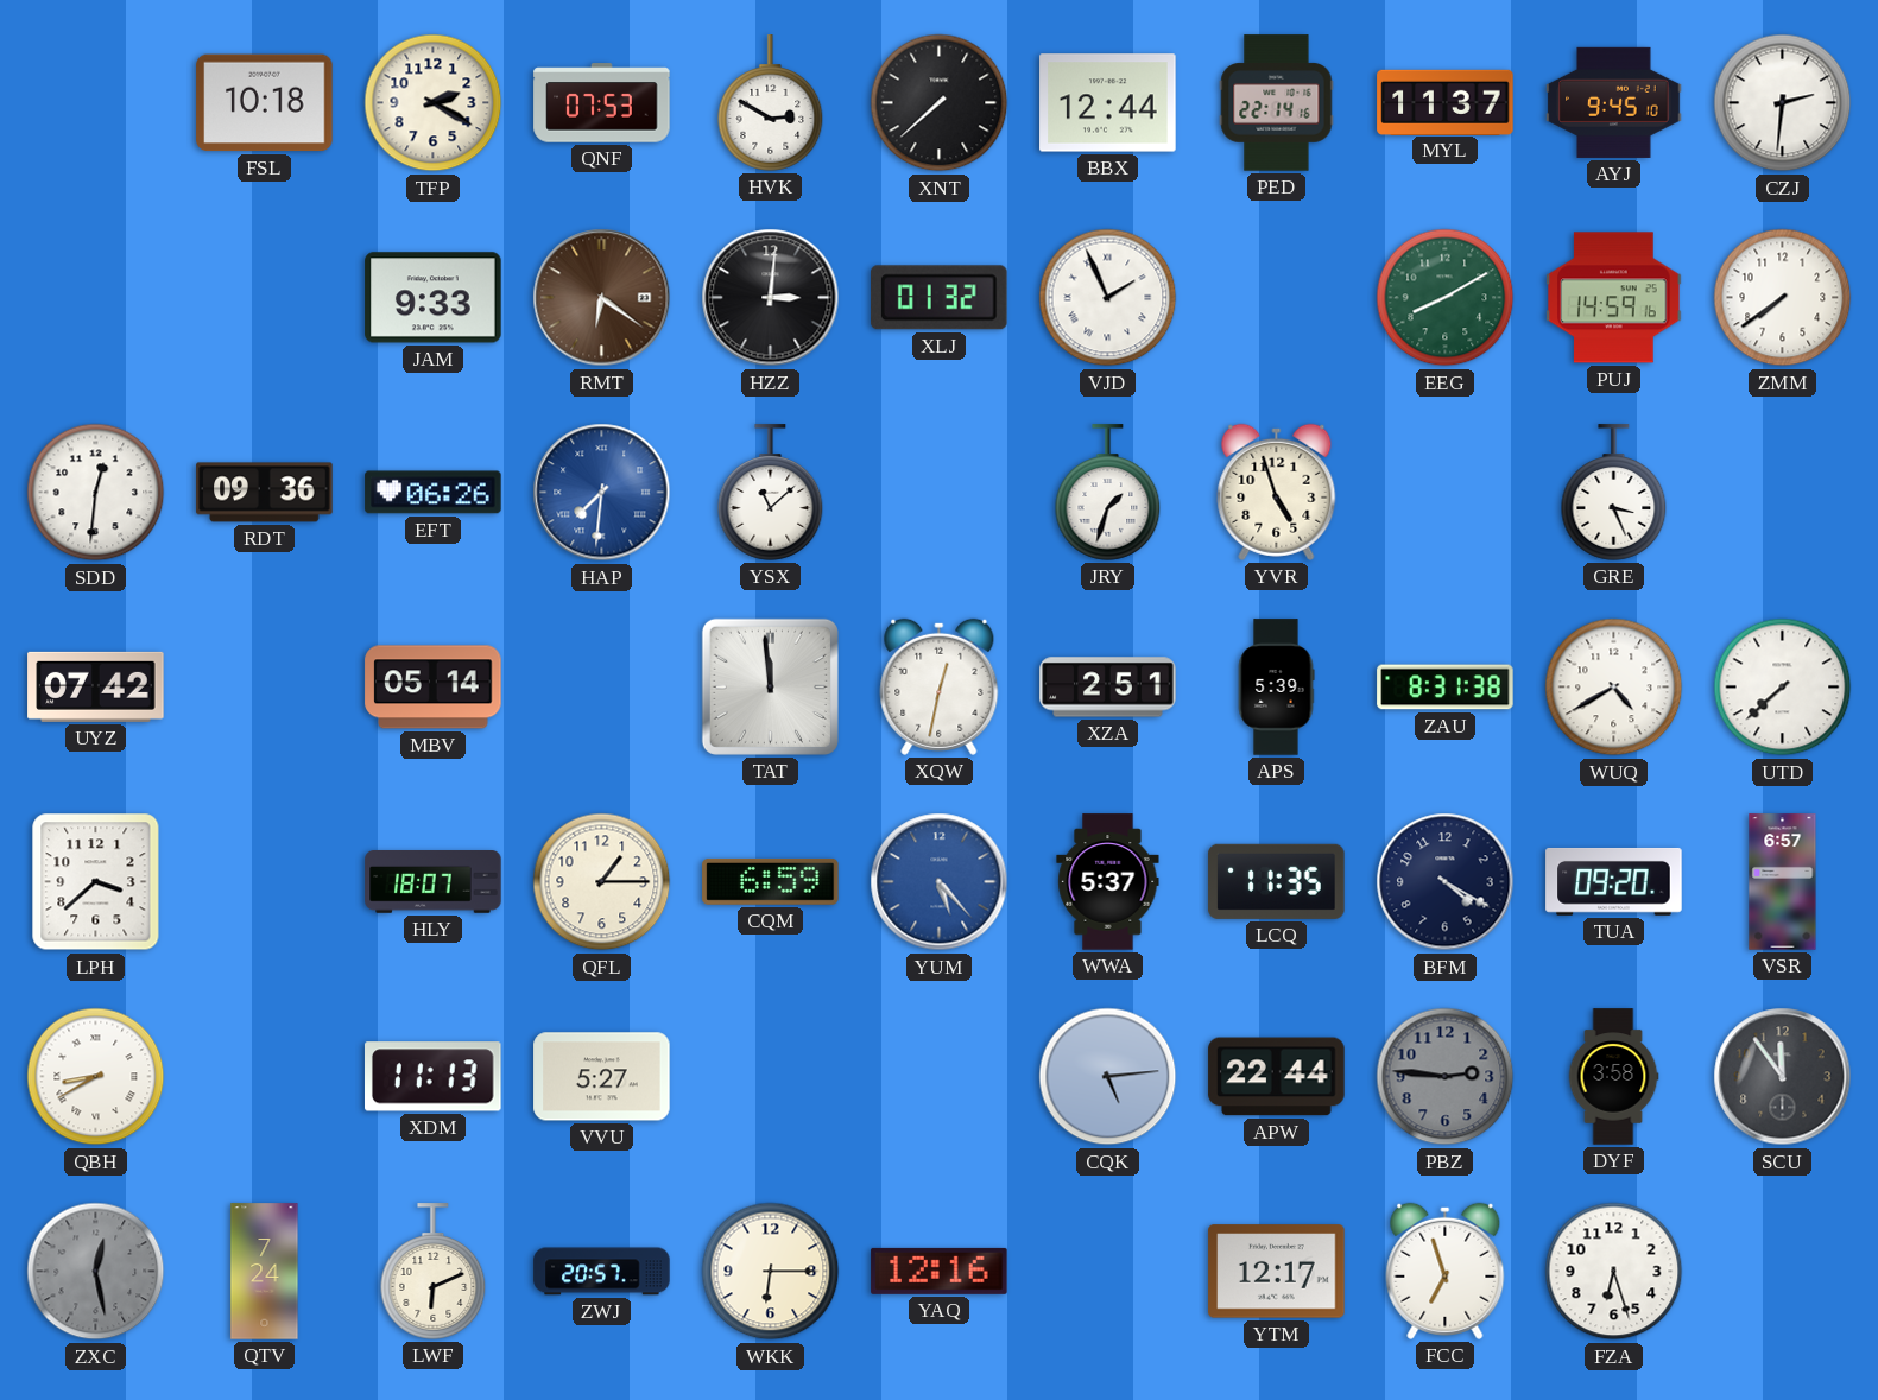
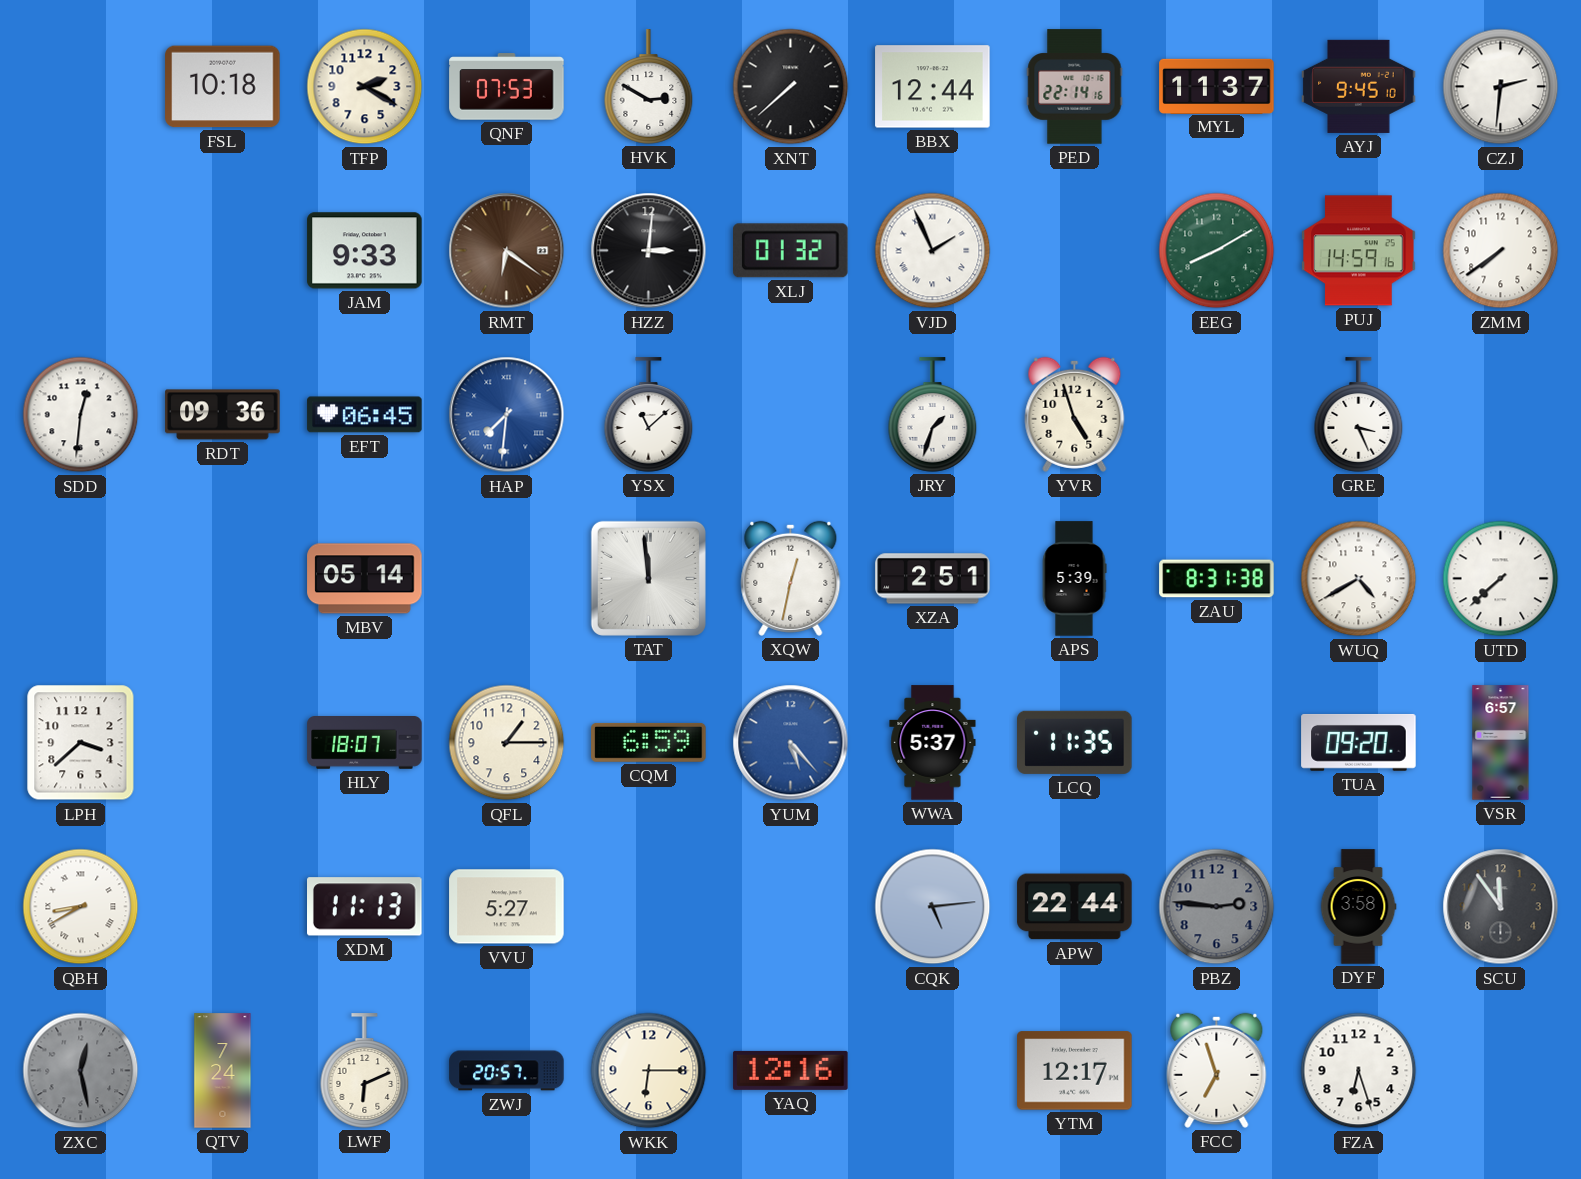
EFT: 06:26 -> 06:45
UYZ: 07:42 -> none
BFM: 4:20 -> none
